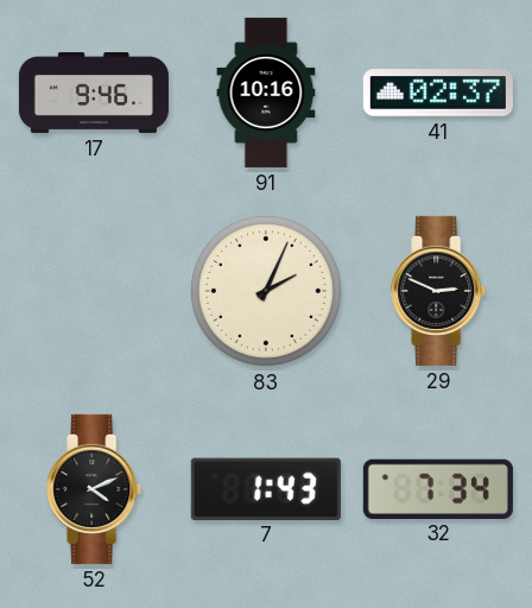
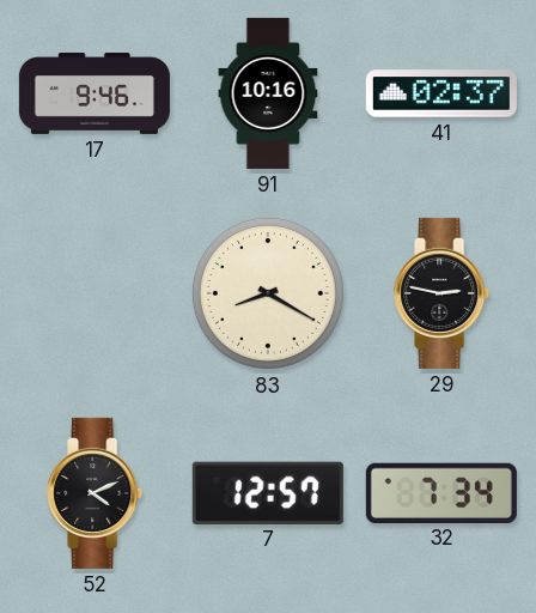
83: 2:04 -> 8:20
29: 2:49 -> 2:47
7: 1:43 -> 12:57
